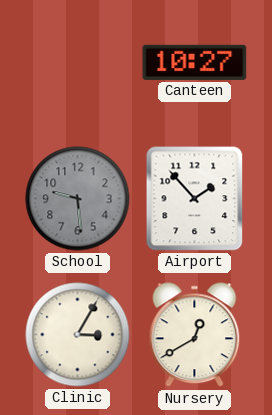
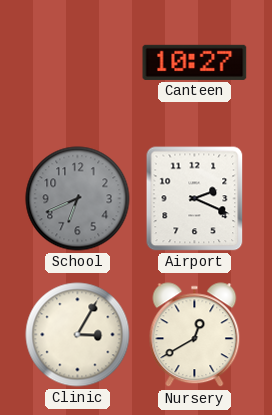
School: 9:29 -> 6:41
Airport: 1:53 -> 2:19
